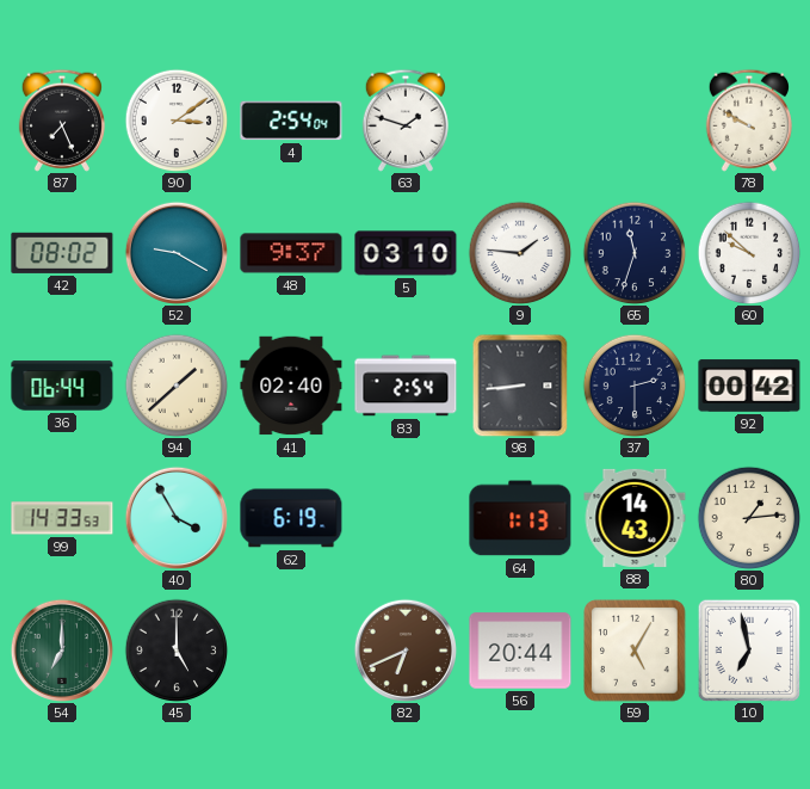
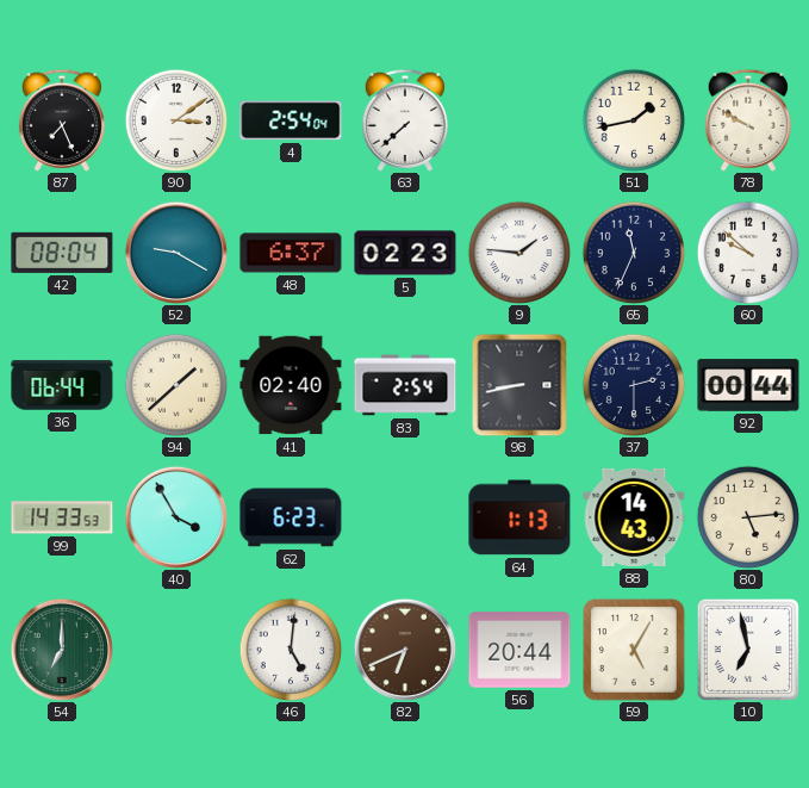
63: 1:48 -> 7:38
51: none -> 1:43
42: 08:02 -> 08:04
48: 9:37 -> 6:37
5: 03:10 -> 02:23
65: 11:33 -> 11:34
98: 8:44 -> 8:43
92: 00:42 -> 00:44
62: 6:19 -> 6:23
80: 1:14 -> 5:14
45: 5:00 -> none
46: none -> 5:01
